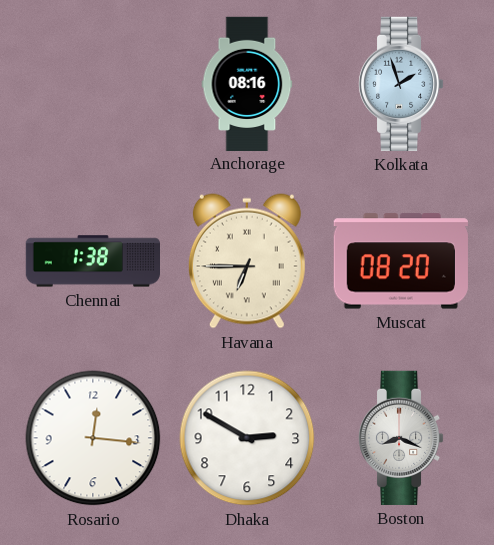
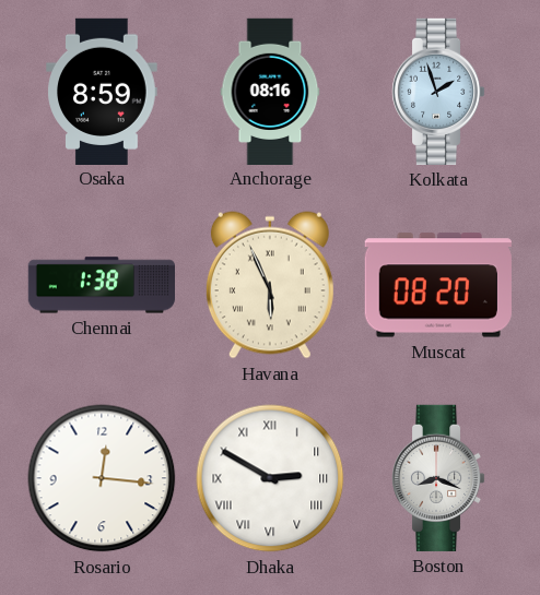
Osaka: none -> 8:59
Havana: 6:45 -> 5:56
Dhaka numerals: Arabic -> Roman
